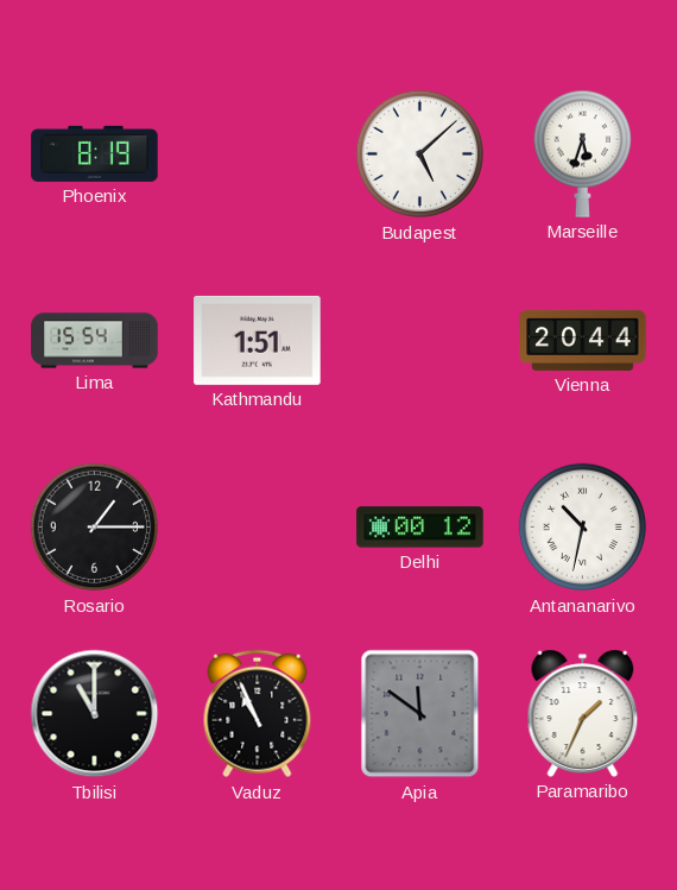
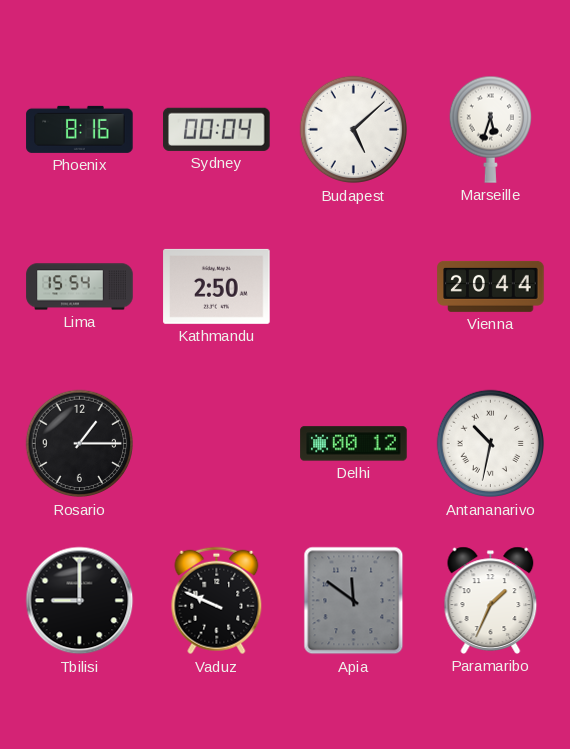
Phoenix: 8:19 -> 8:16
Sydney: none -> 00:04
Kathmandu: 1:51 -> 2:50
Tbilisi: 11:00 -> 9:00
Vaduz: 10:56 -> 9:49
